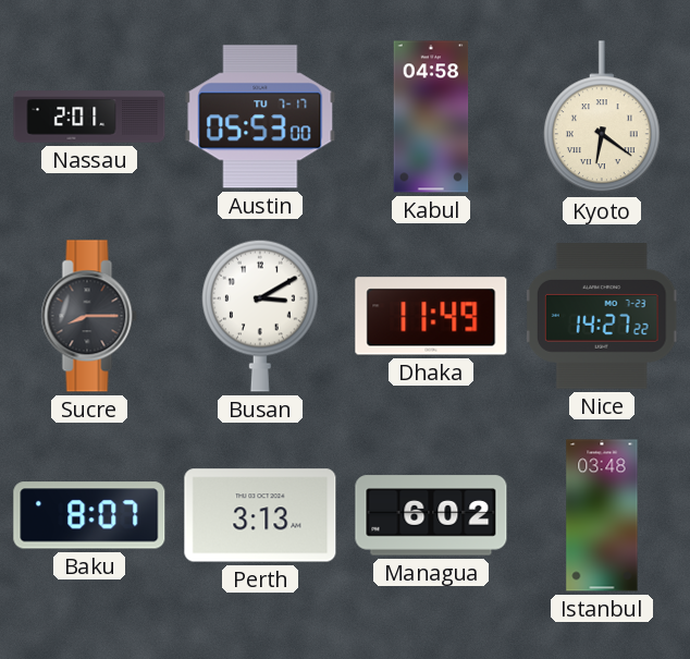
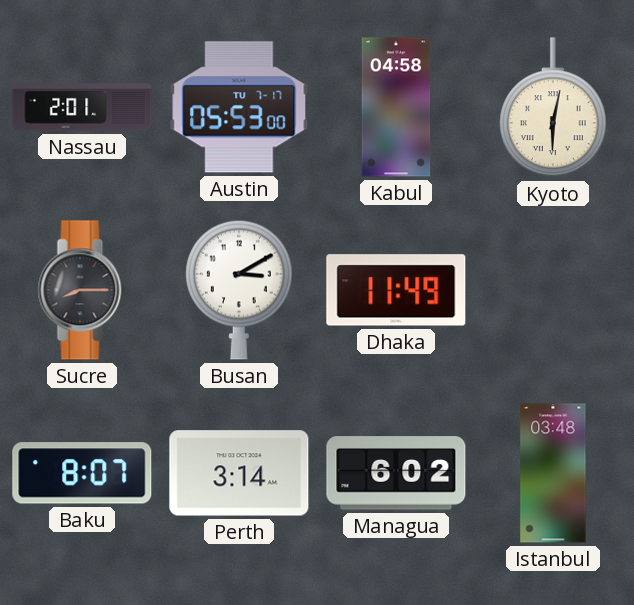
Kyoto: 6:21 -> 6:02
Nice: 14:27 -> none
Perth: 3:13 -> 3:14
